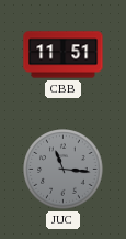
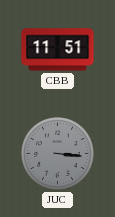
JUC: 11:16 -> 3:16
